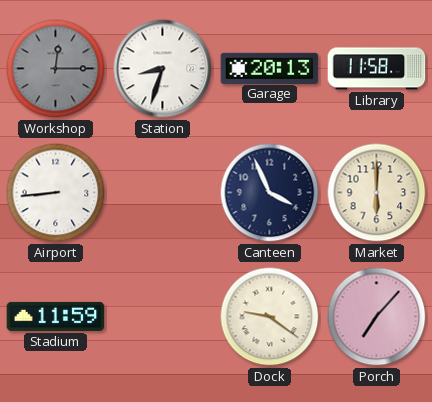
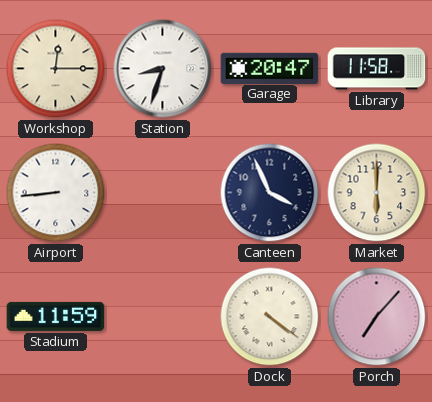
Workshop dial: grey -> cream
Garage: 20:13 -> 20:47
Dock: 9:21 -> 4:21
